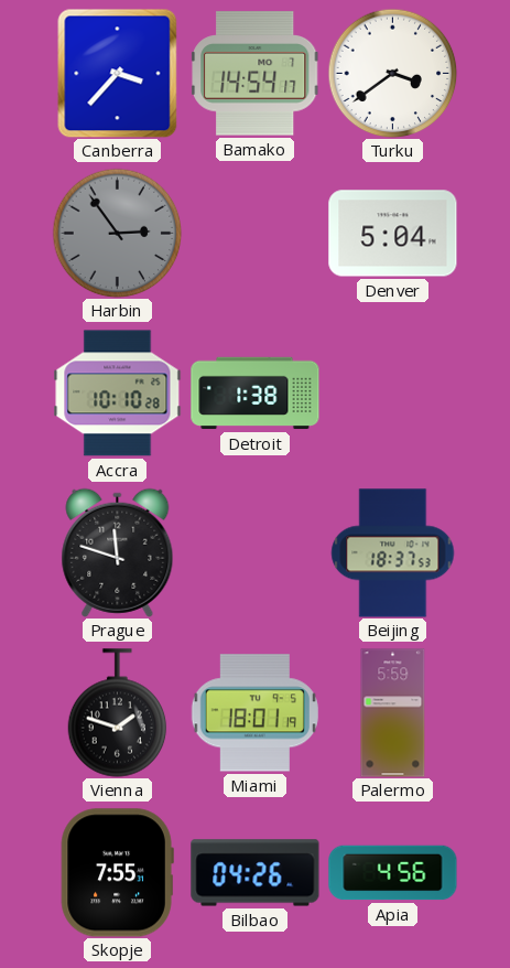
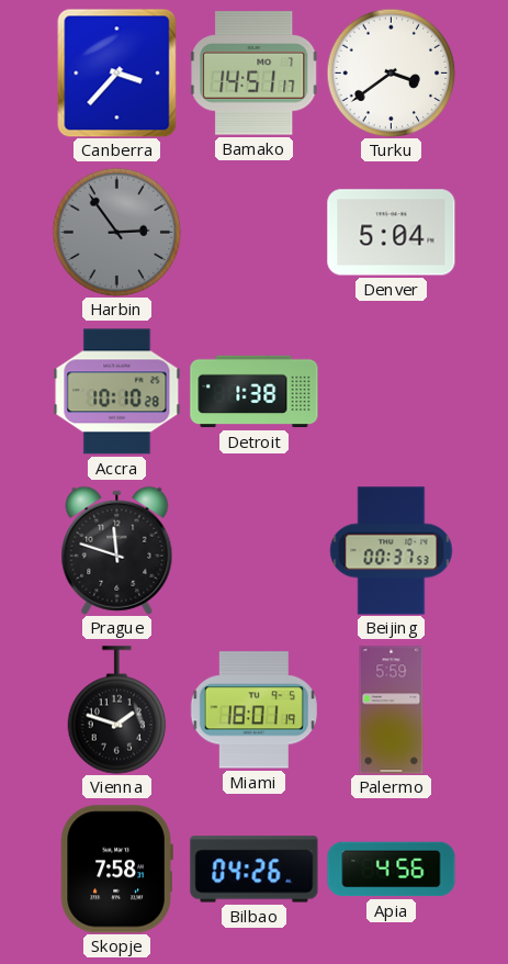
Bamako: 14:54 -> 14:51
Beijing: 18:37 -> 00:37
Skopje: 7:55 -> 7:58
